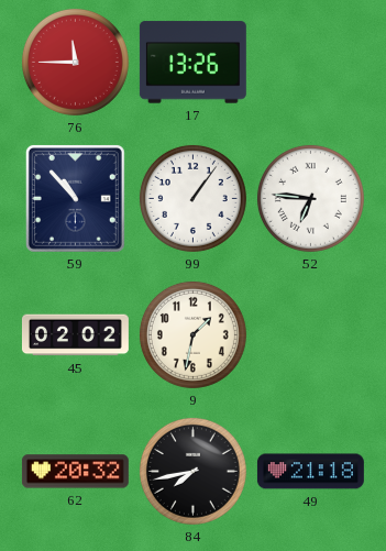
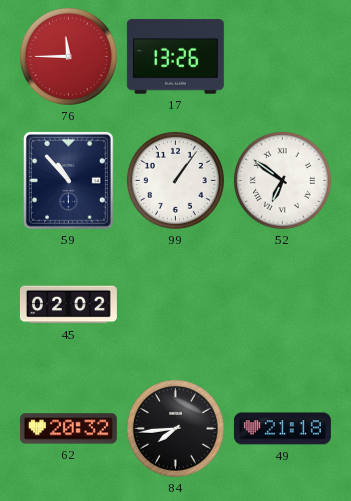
52: 6:46 -> 6:51
9: 1:32 -> none
84: 7:43 -> 7:44
